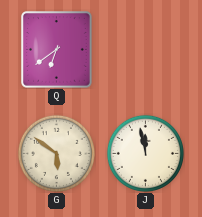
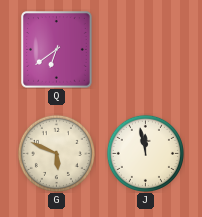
G: 5:51 -> 5:49
